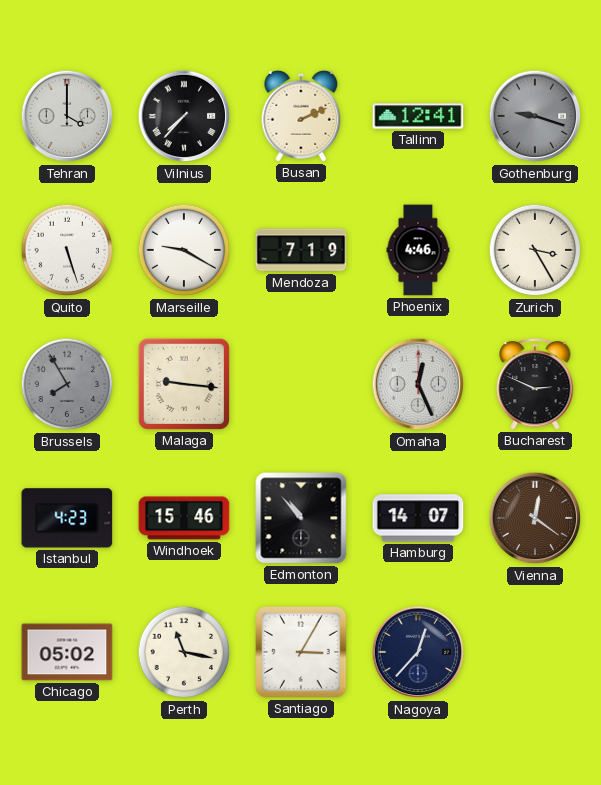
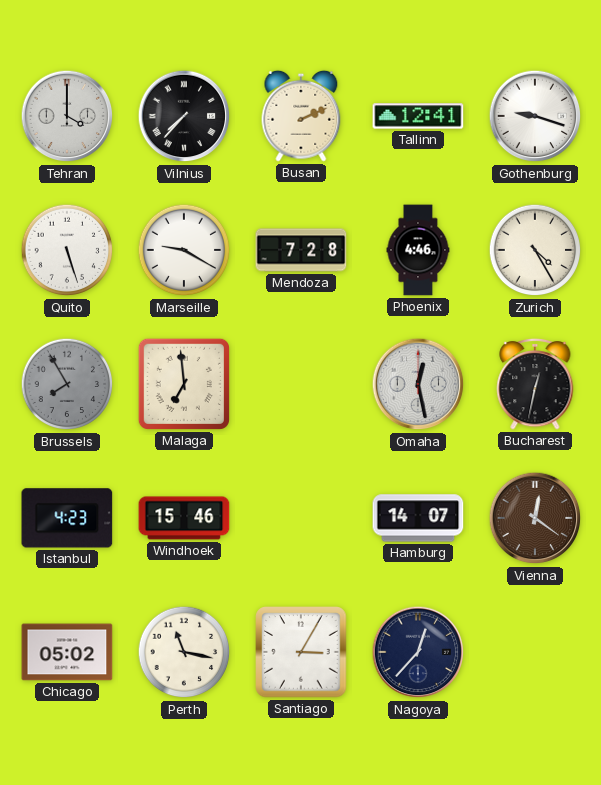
Gothenburg dial: grey -> white
Mendoza: 7:19 -> 7:28
Zurich: 3:25 -> 4:25
Malaga: 9:16 -> 6:59
Omaha: 12:26 -> 12:28
Bucharest: 2:49 -> 12:32
Edmonton: 10:53 -> none
